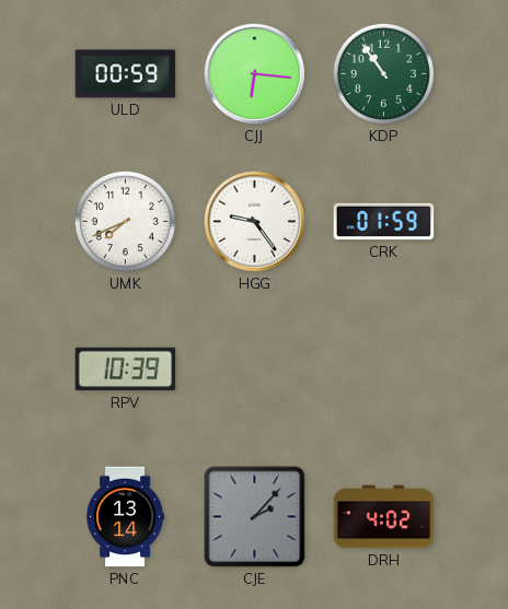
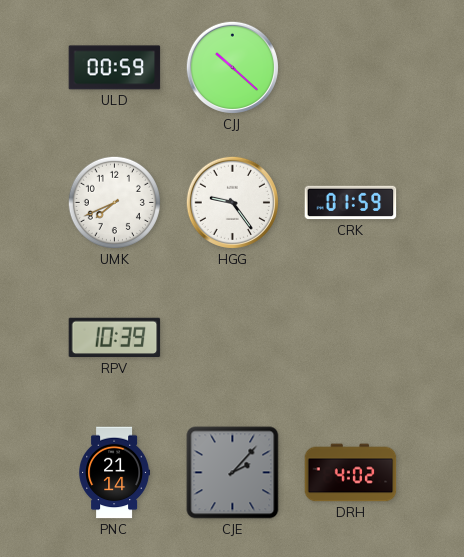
CJJ: 6:16 -> 10:22
KDP: 10:54 -> none
PNC: 13:14 -> 21:14
